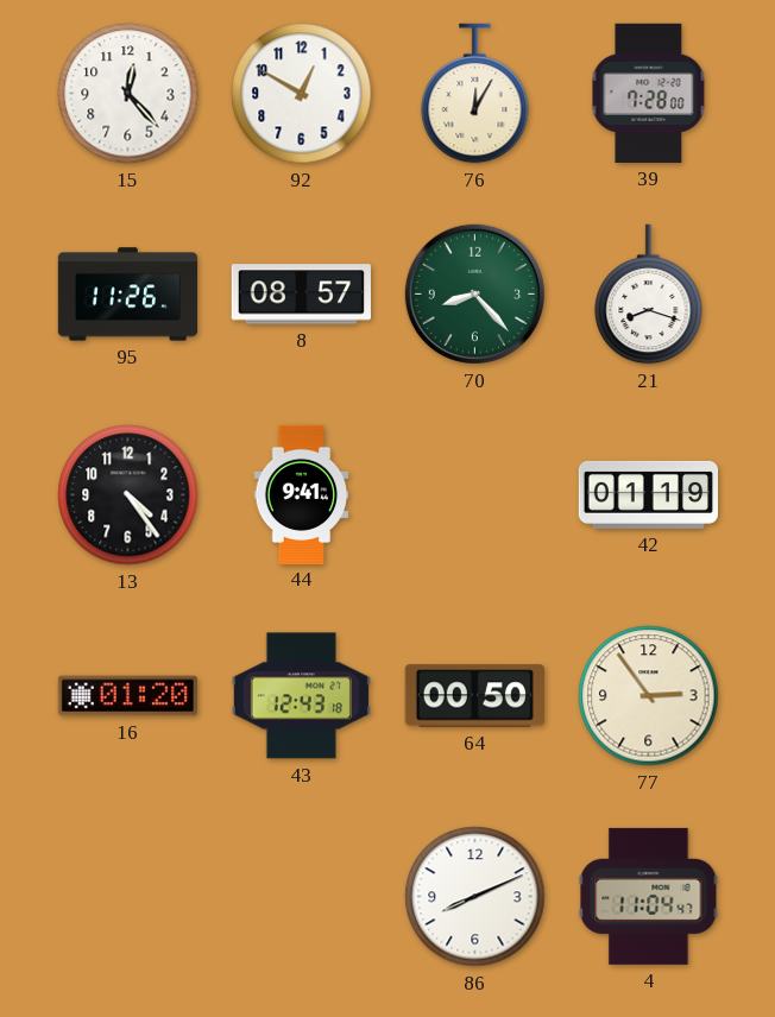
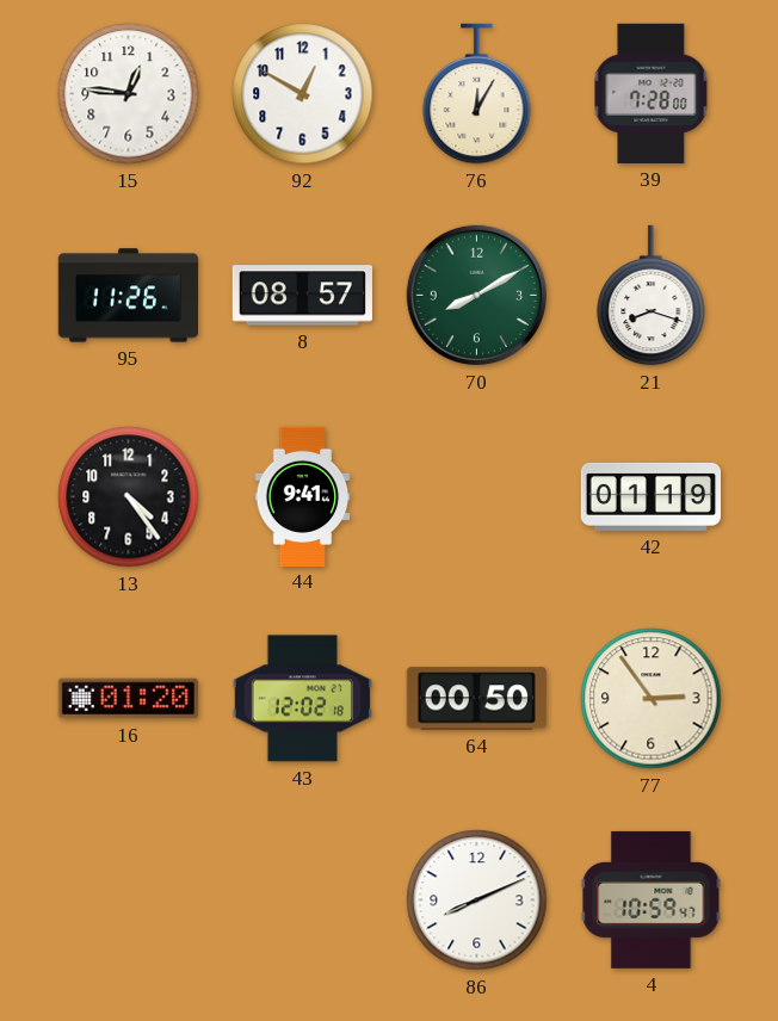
15: 12:23 -> 12:46
70: 8:23 -> 8:10
43: 12:43 -> 12:02
4: 11:04 -> 10:59
